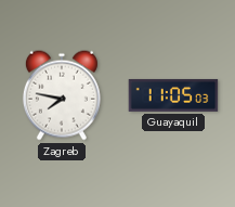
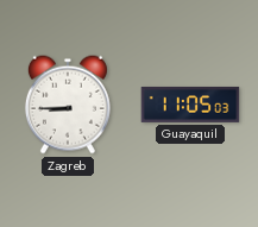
Zagreb: 7:47 -> 8:45
